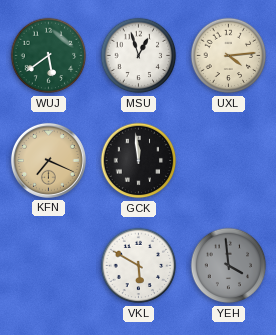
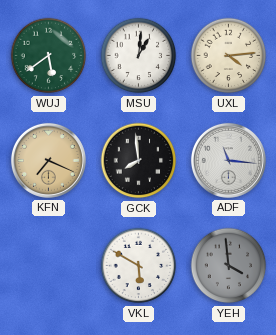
MSU: 12:57 -> 1:01
GCK: 11:59 -> 7:59
ADF: none -> 11:16
